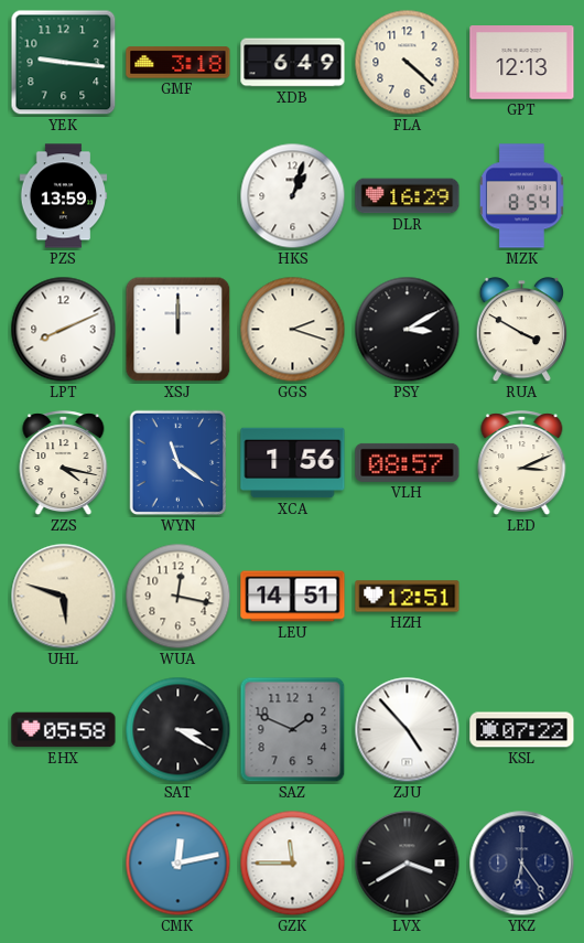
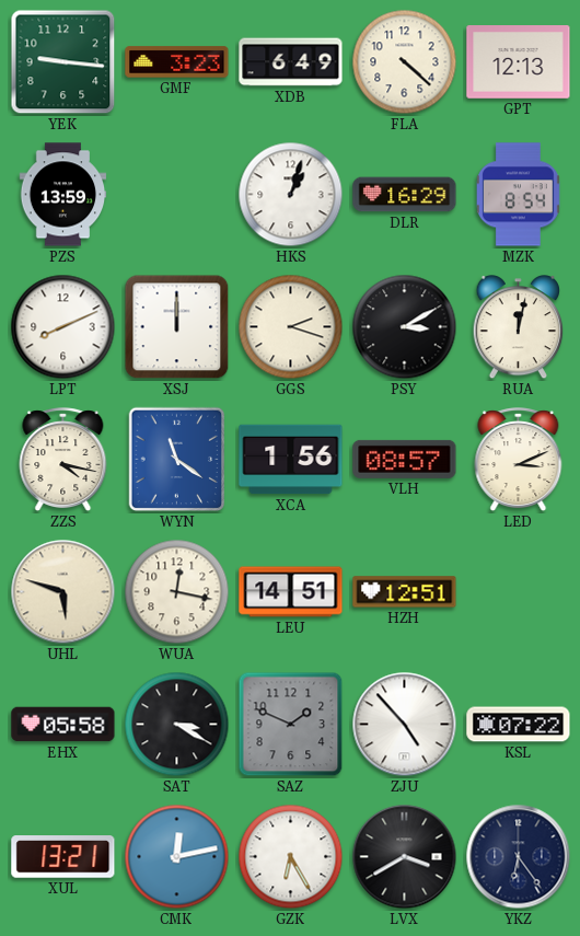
GMF: 3:18 -> 3:23
RUA: 3:50 -> 12:02
XUL: none -> 13:21
GZK: 11:45 -> 6:25
